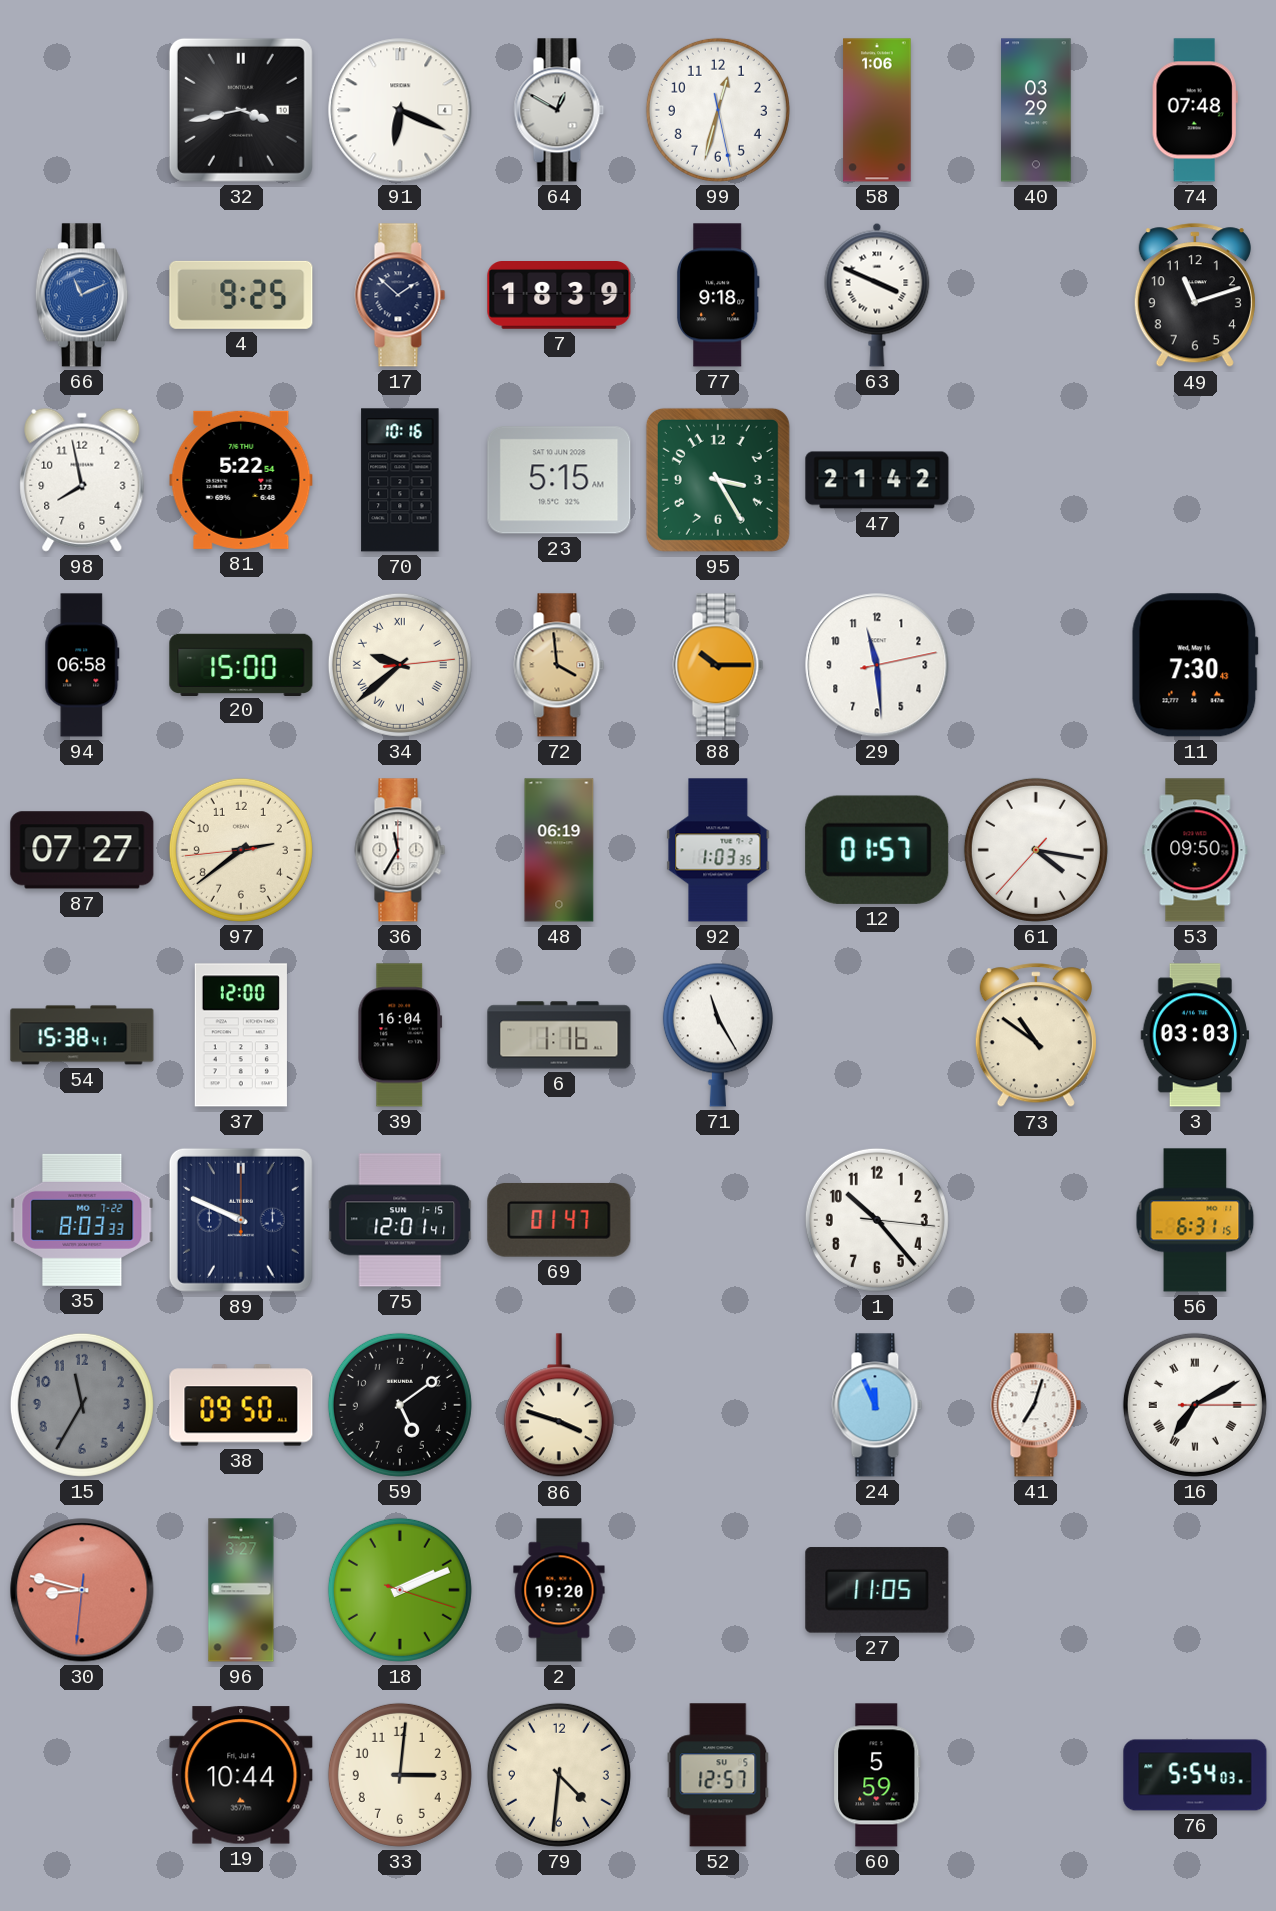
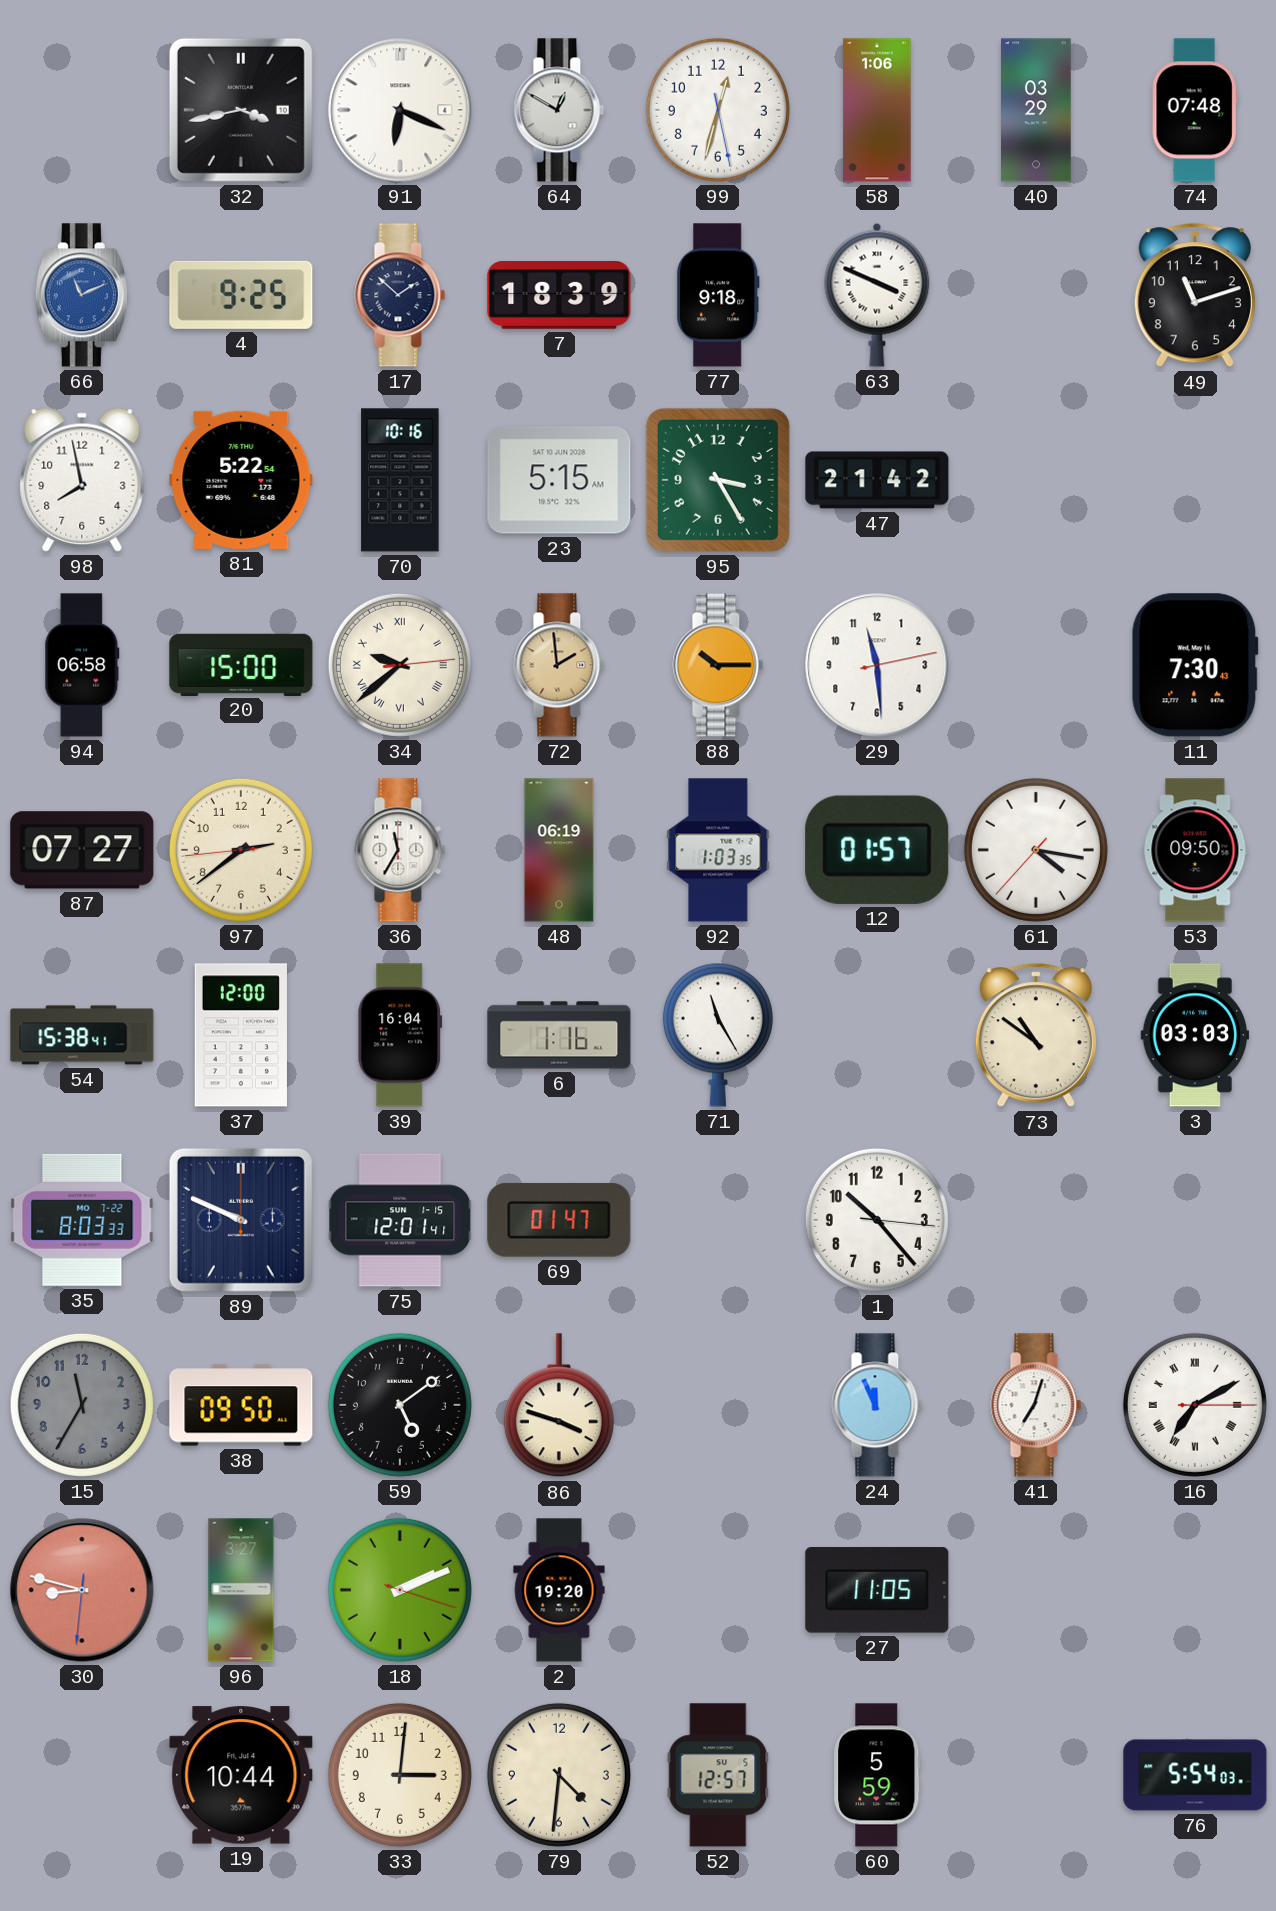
72: 3:59 -> 1:59
56: 6:31 -> none
